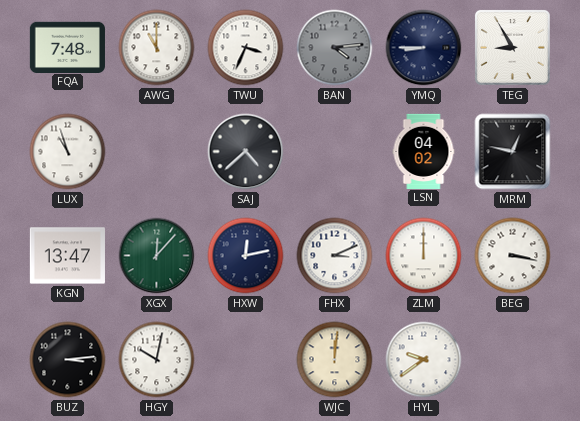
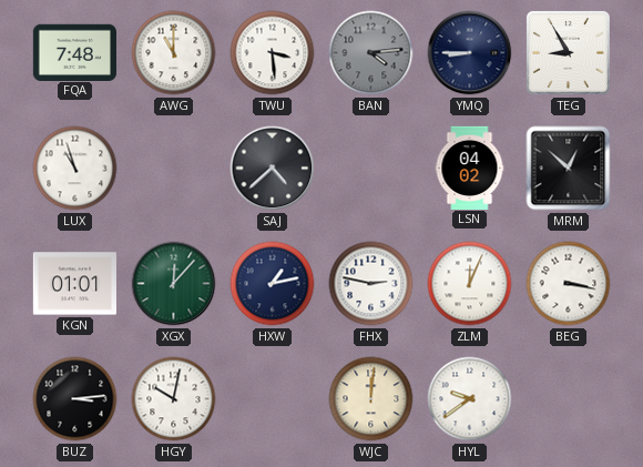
TWU: 3:34 -> 3:29
MRM: 12:47 -> 12:52
KGN: 13:47 -> 01:01
HXW: 12:13 -> 1:13
FHX: 3:11 -> 2:47
ZLM: 12:00 -> 12:04
